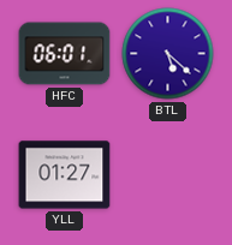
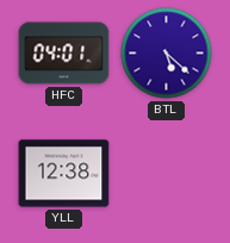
HFC: 06:01 -> 04:01
YLL: 01:27 -> 12:38
